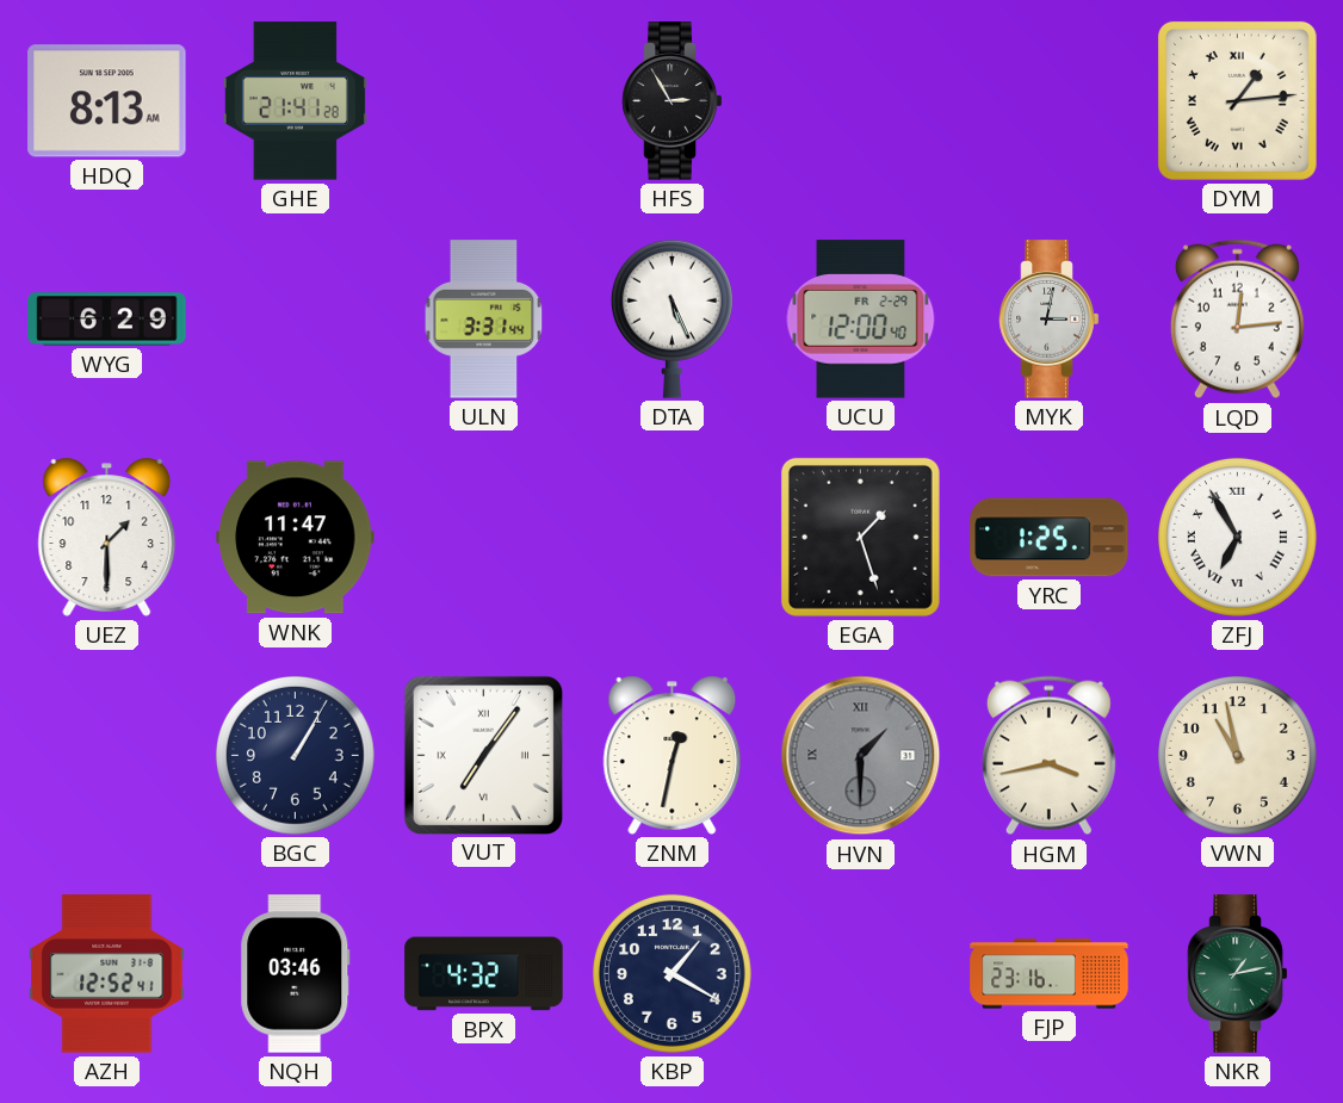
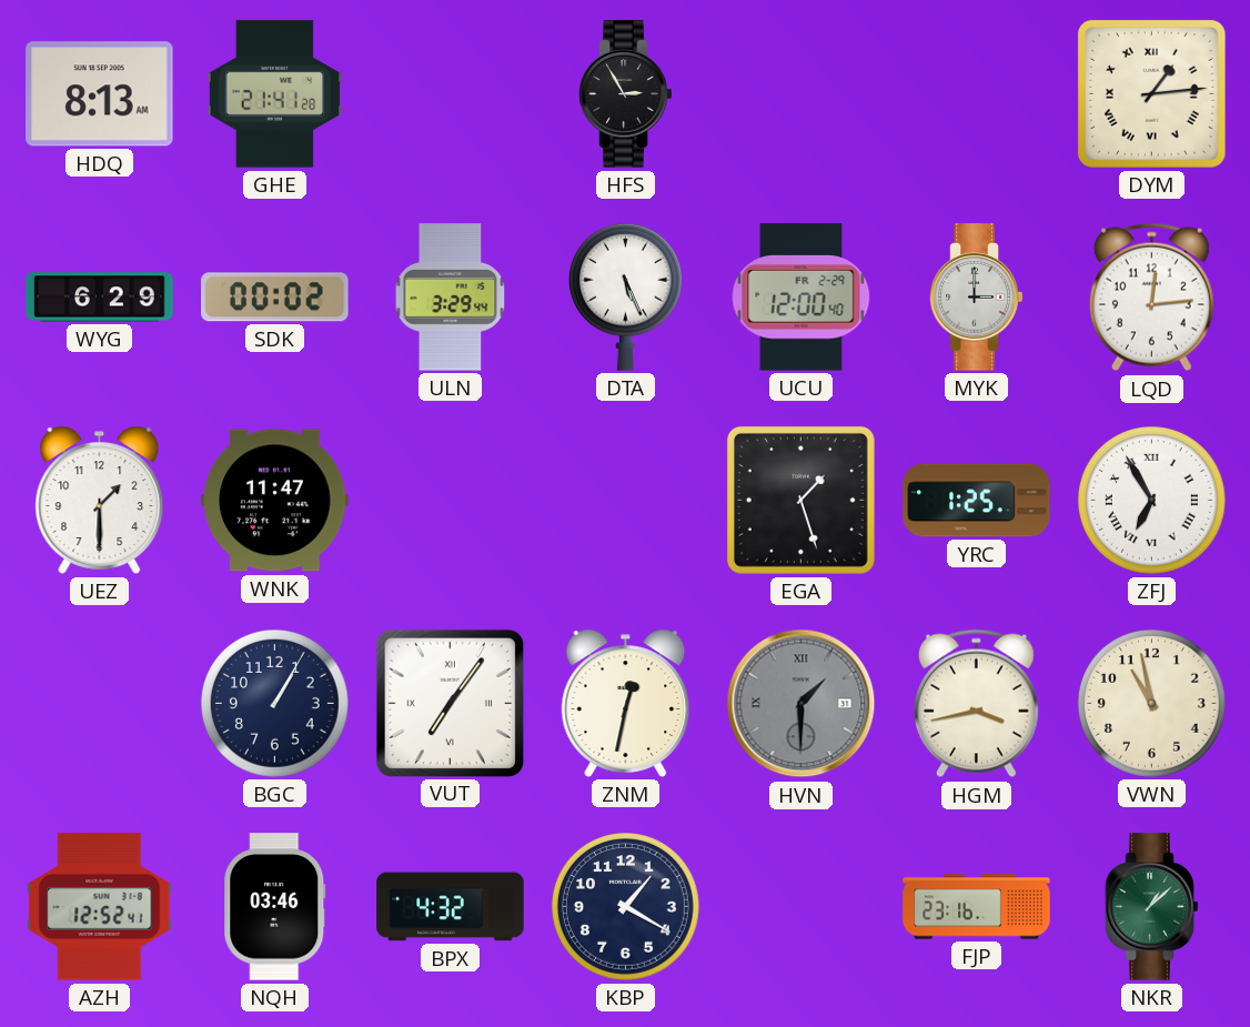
SDK: none -> 00:02
ULN: 3:31 -> 3:29
MYK: 3:02 -> 3:00
NKR: 1:13 -> 1:08
